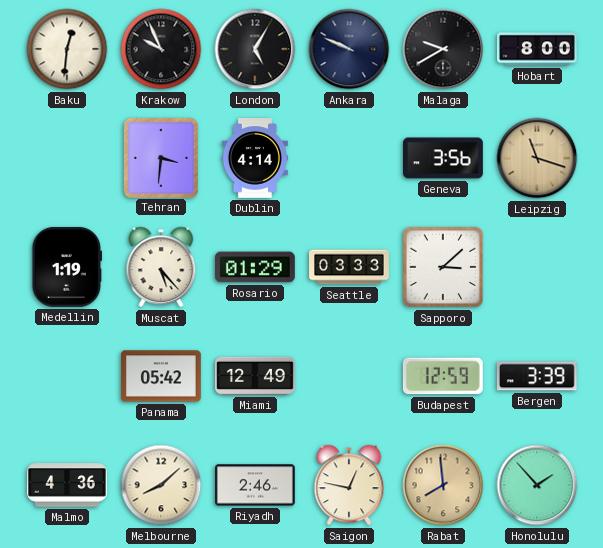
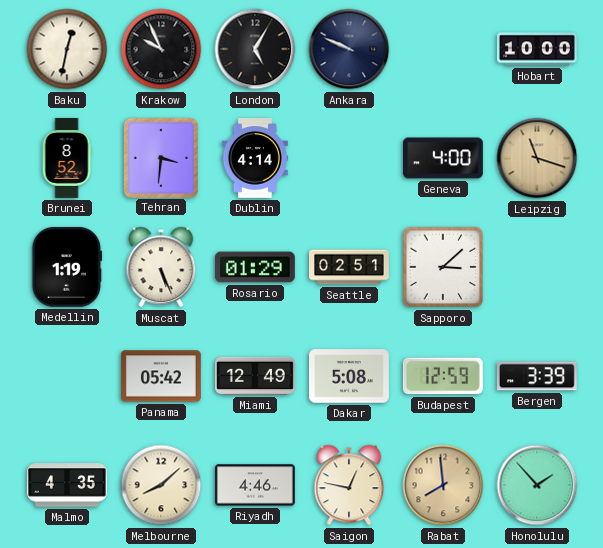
Baku: 12:31 -> 12:32
Malaga: 9:40 -> none
Hobart: 8:00 -> 10:00
Brunei: none -> 8:52
Geneva: 3:56 -> 4:00
Muscat: 5:23 -> 5:26
Seattle: 03:33 -> 02:51
Dakar: none -> 5:08
Malmo: 4:36 -> 4:35
Riyadh: 2:46 -> 4:46
